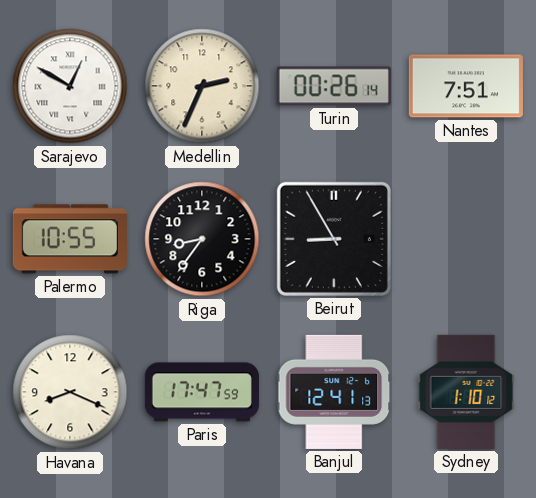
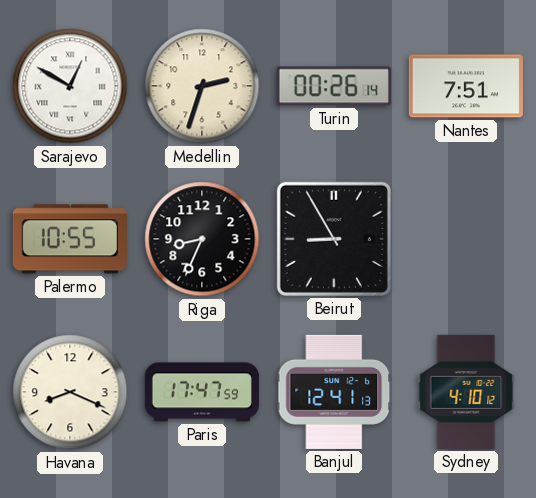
Medellin: 2:34 -> 2:33
Riga: 8:36 -> 8:34
Sydney: 1:10 -> 4:10
